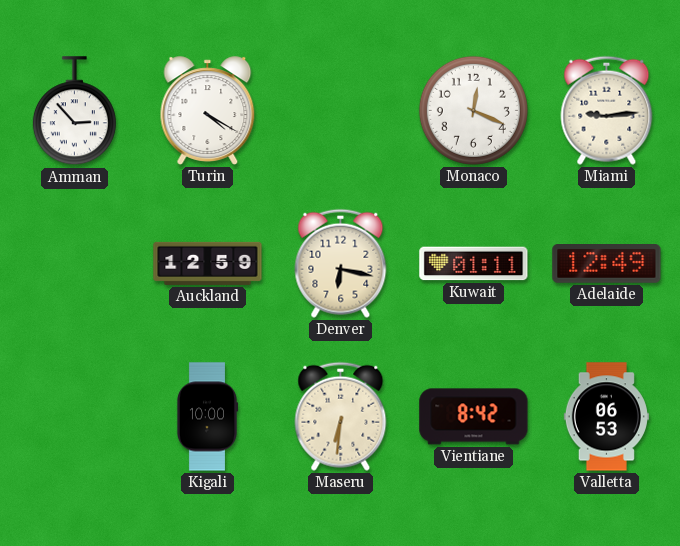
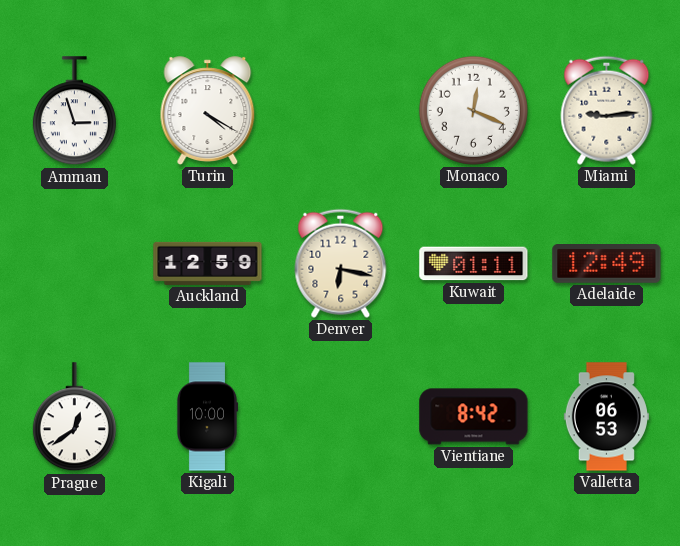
Amman: 2:53 -> 2:57
Prague: none -> 12:39
Maseru: 6:31 -> none
